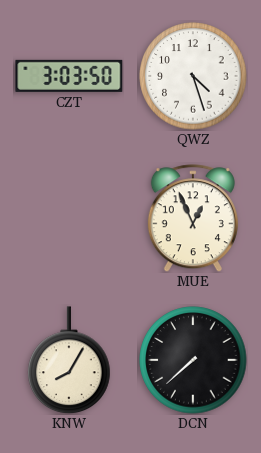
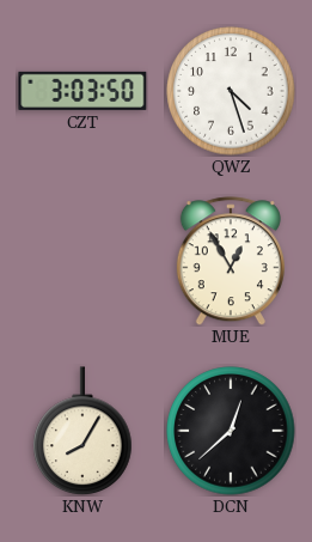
MUE: 12:56 -> 12:55
DCN: 7:38 -> 12:38
